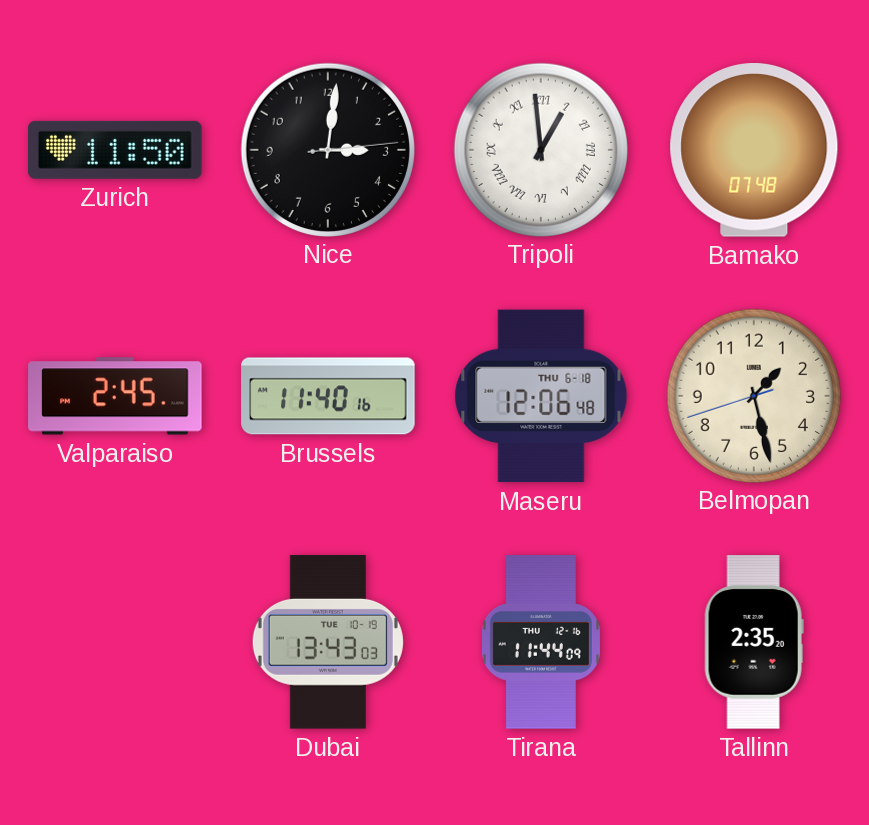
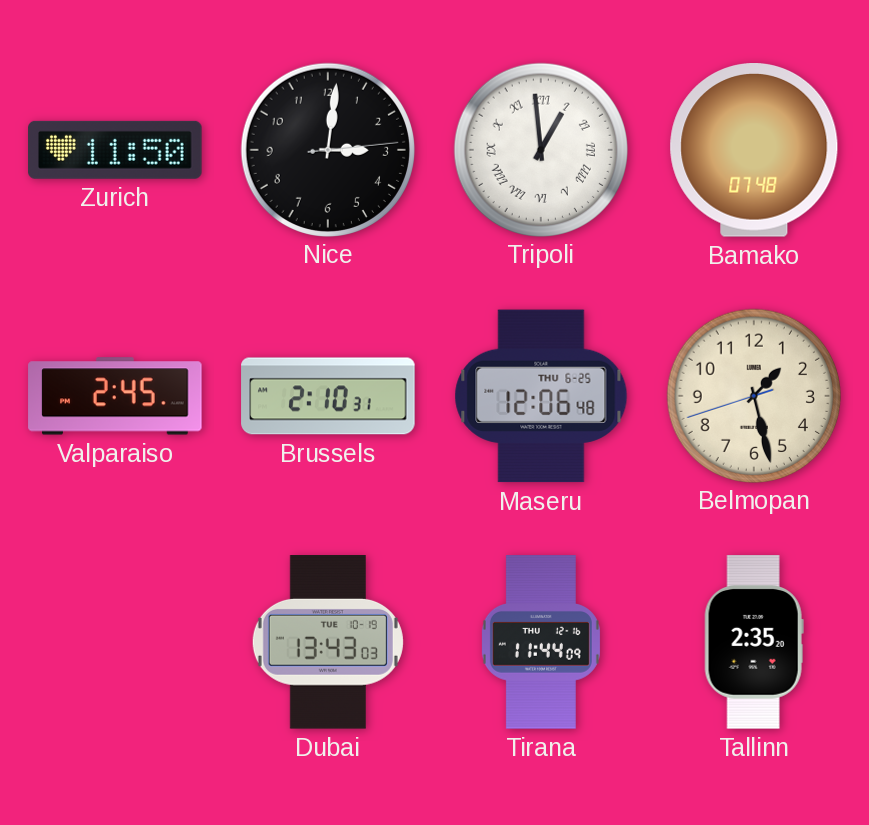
Brussels: 11:40 -> 2:10
Maseru date: THU 6-18 -> THU 6-25
